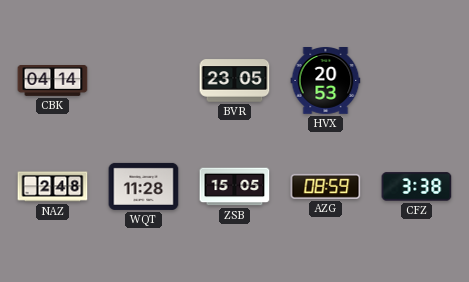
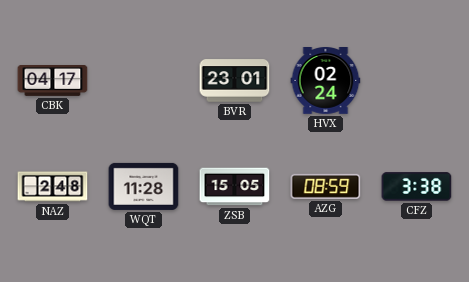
CBK: 04:14 -> 04:17
BVR: 23:05 -> 23:01
HVX: 20:53 -> 02:24
